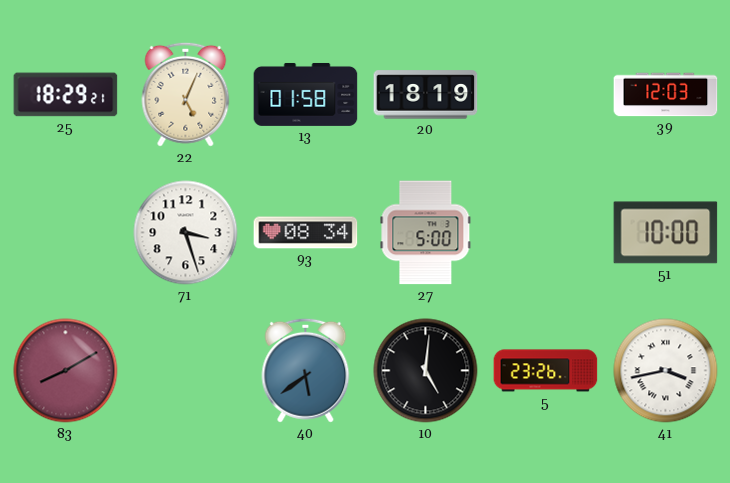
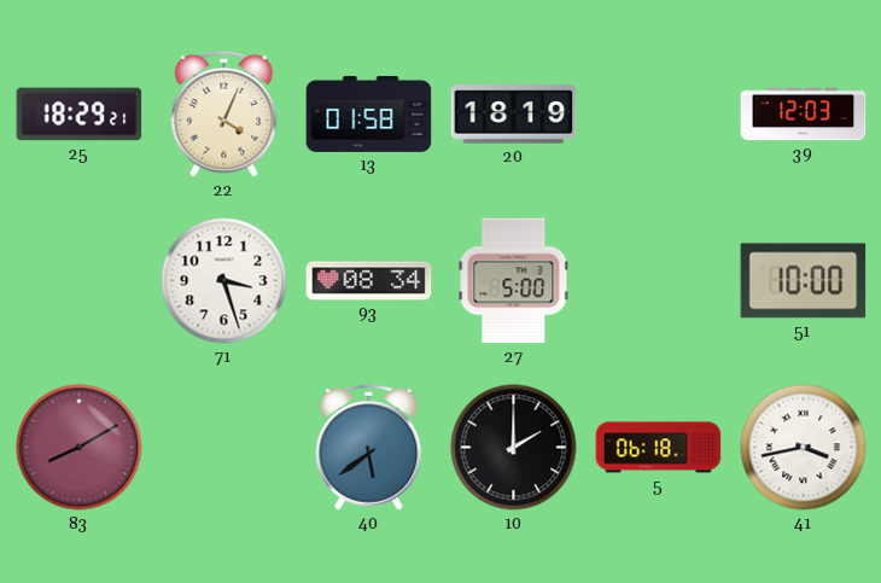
22: 5:04 -> 4:04
10: 5:01 -> 2:00
5: 23:26 -> 06:18
